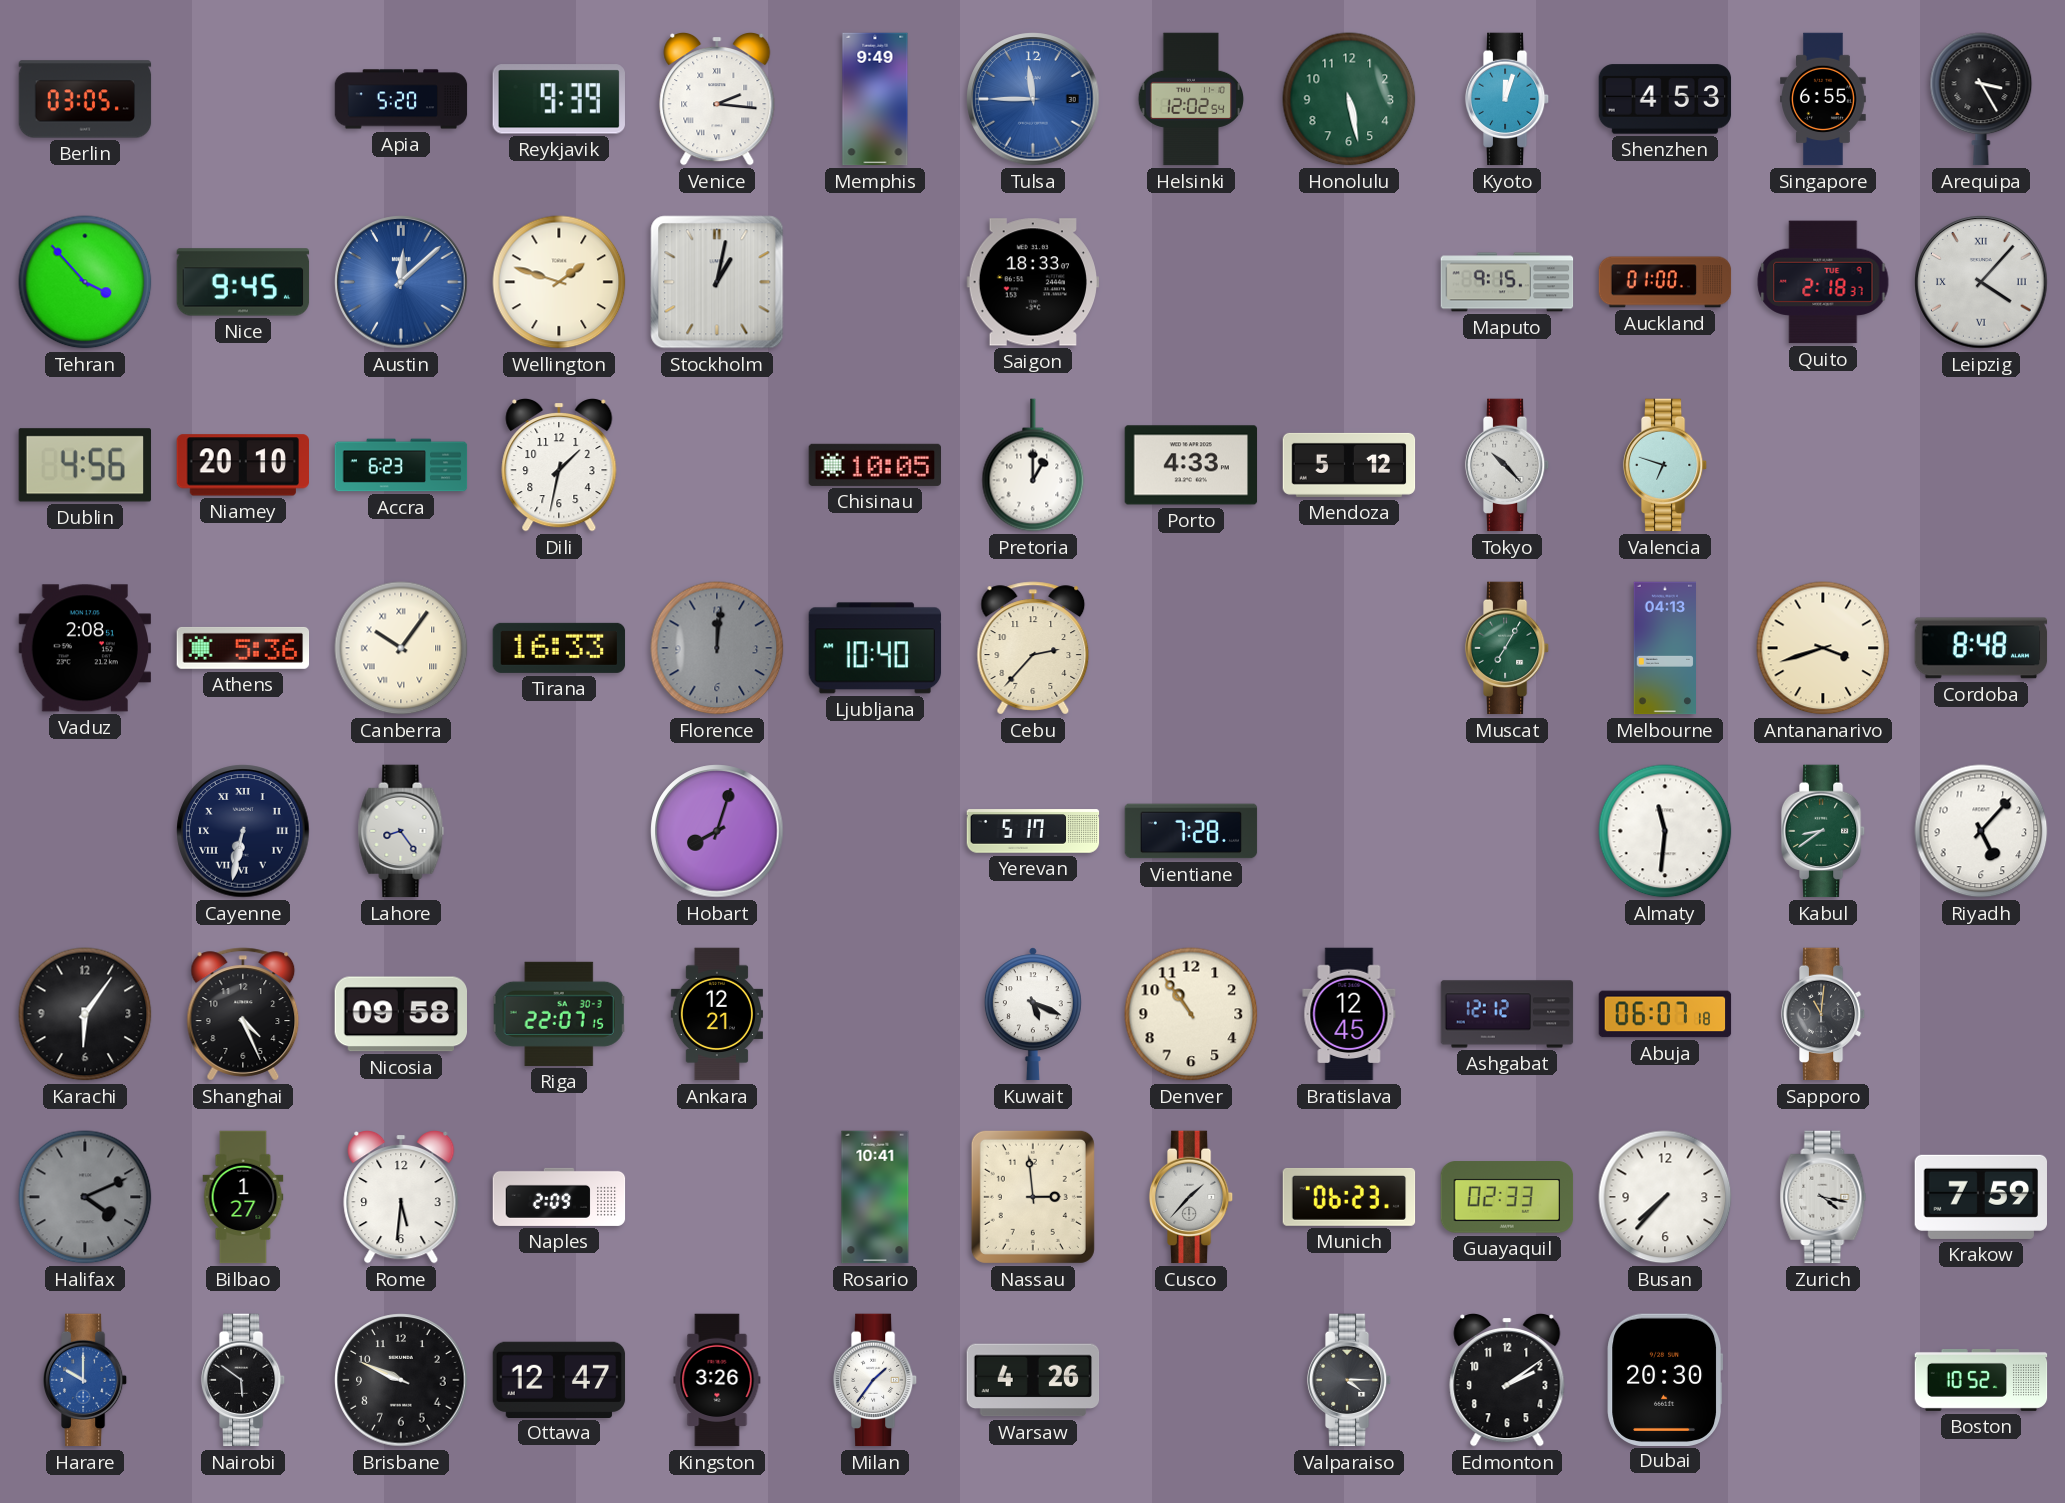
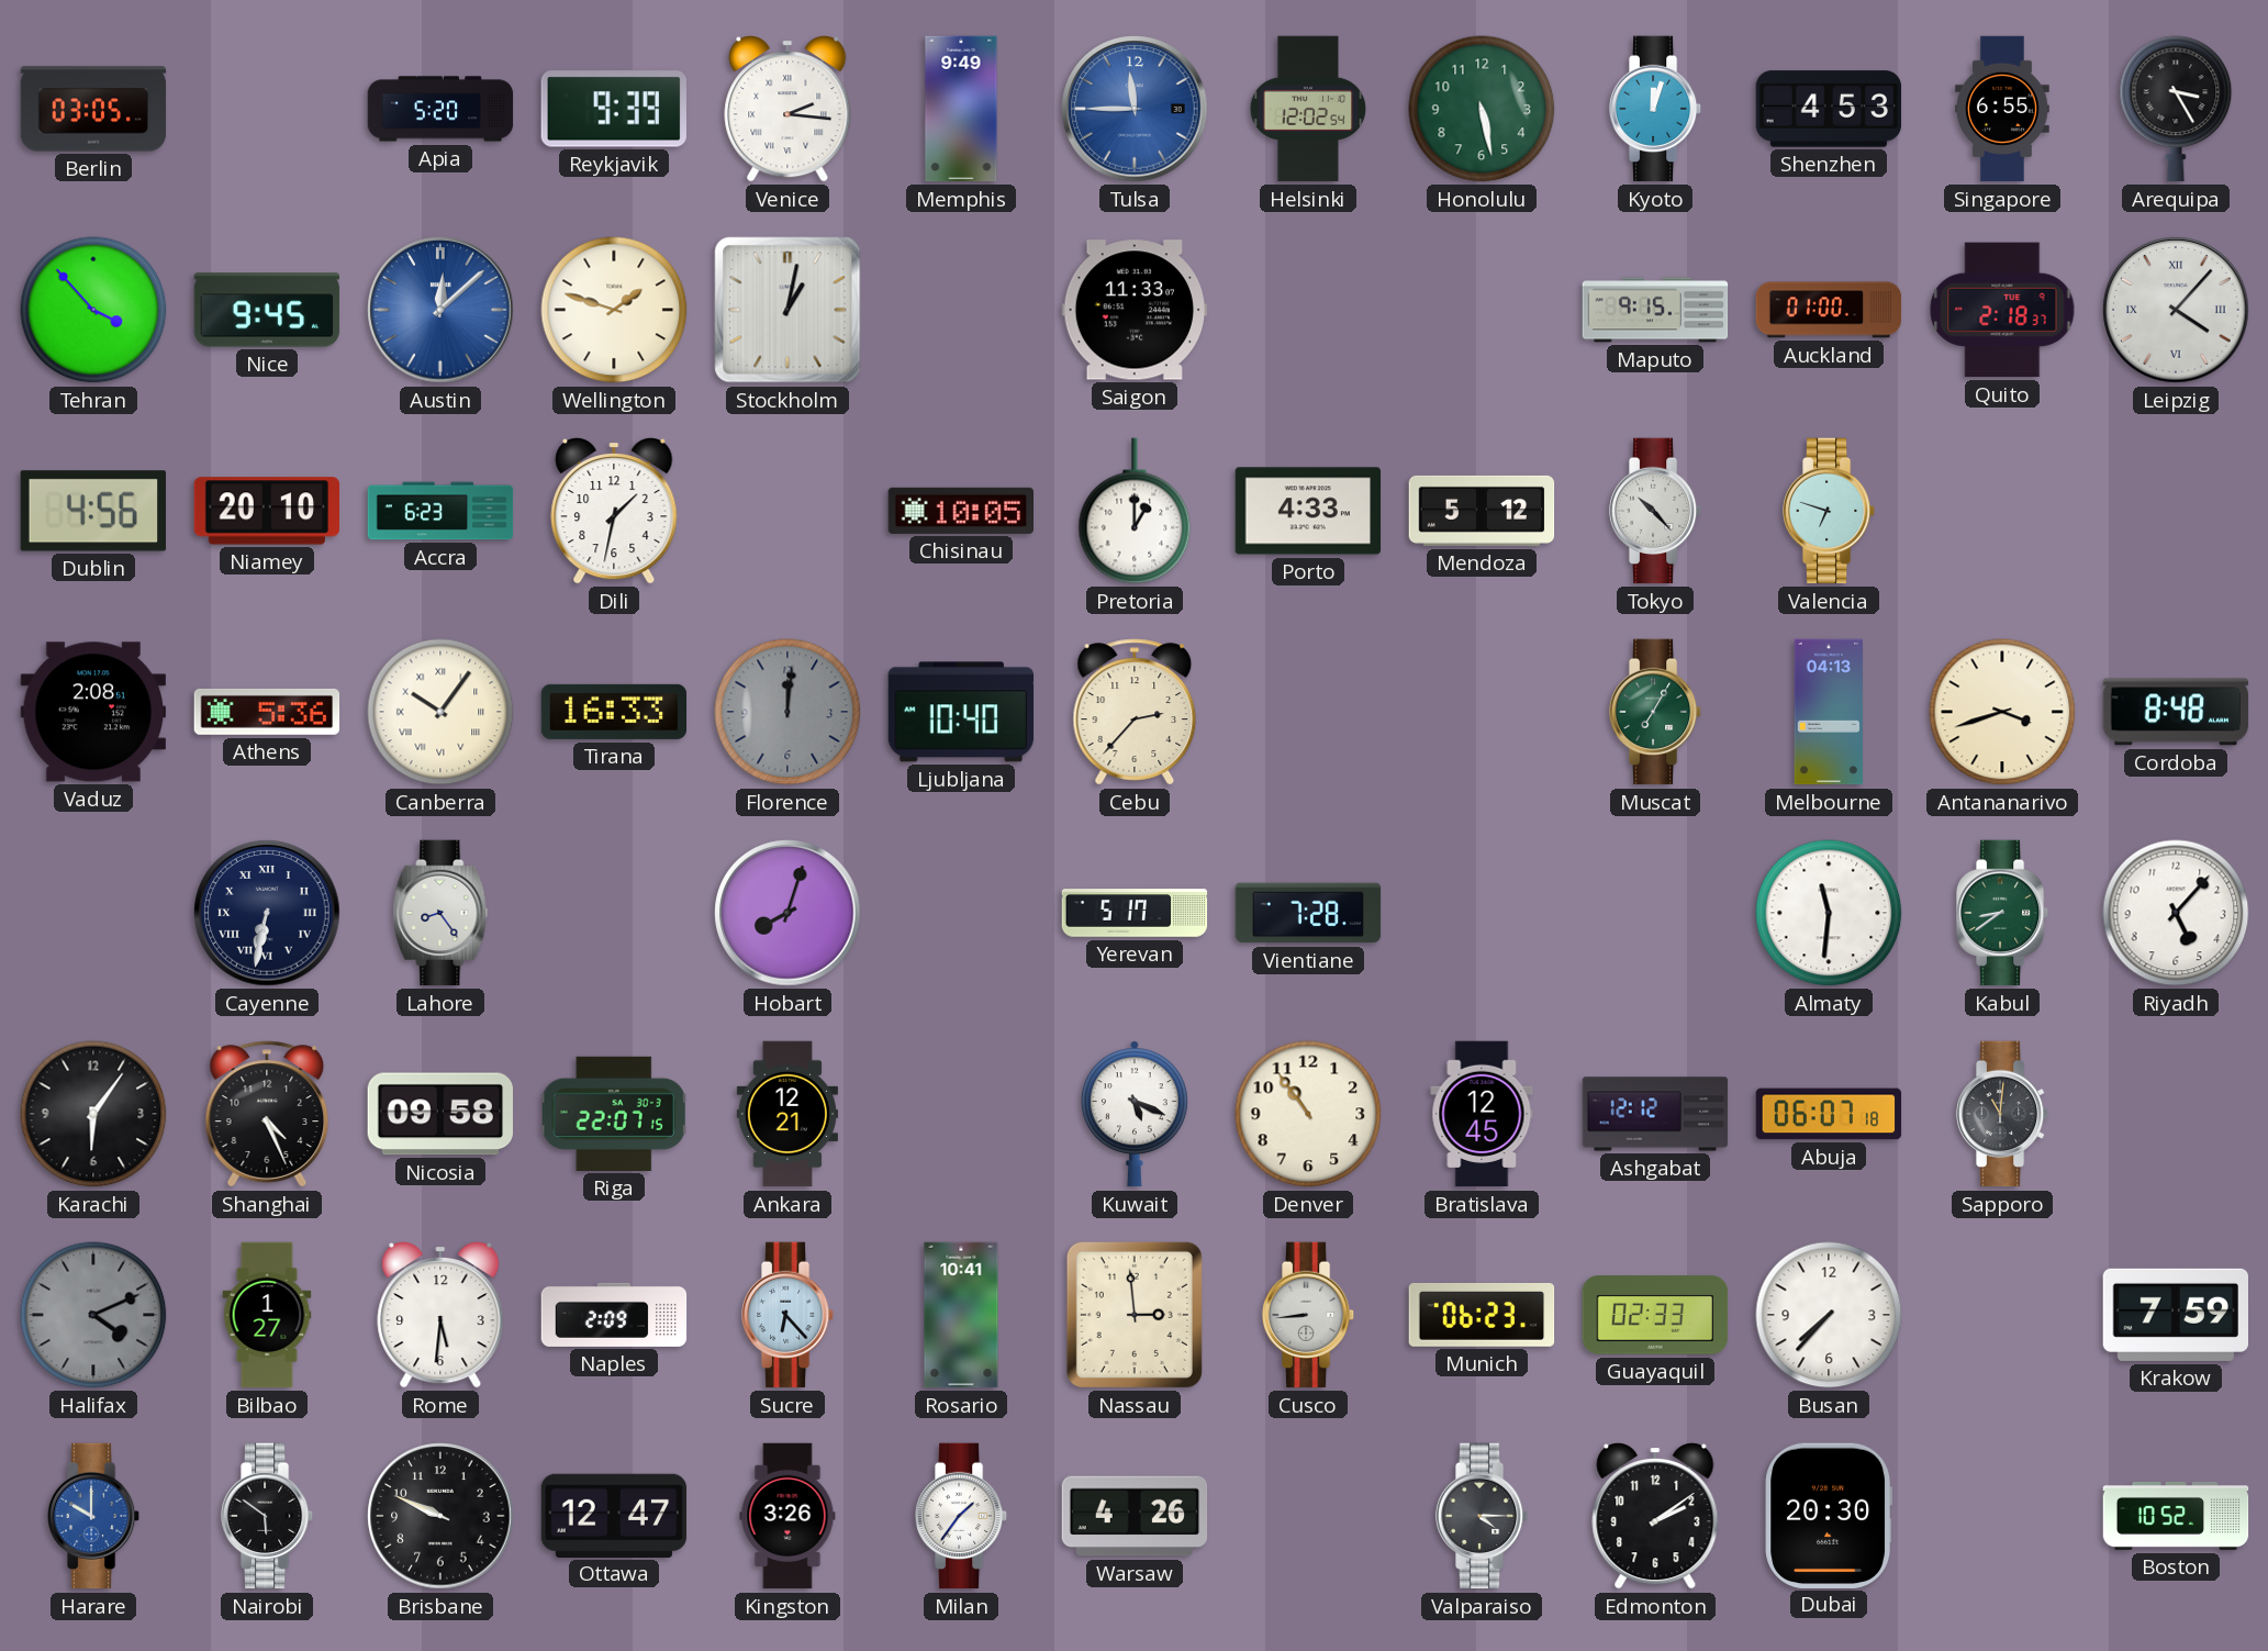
Saigon: 18:33 -> 11:33
Sucre: none -> 6:23
Cusco: 1:37 -> 8:44
Zurich: 4:17 -> none
